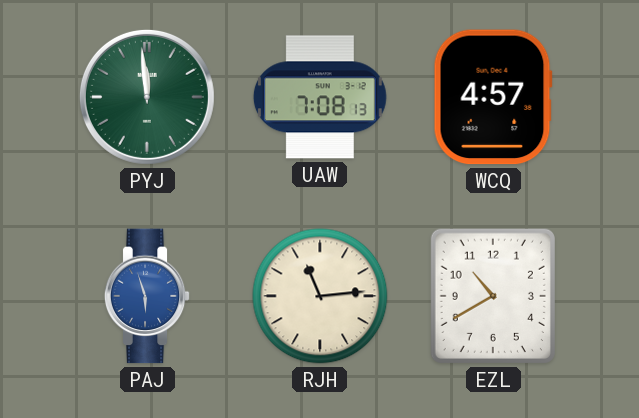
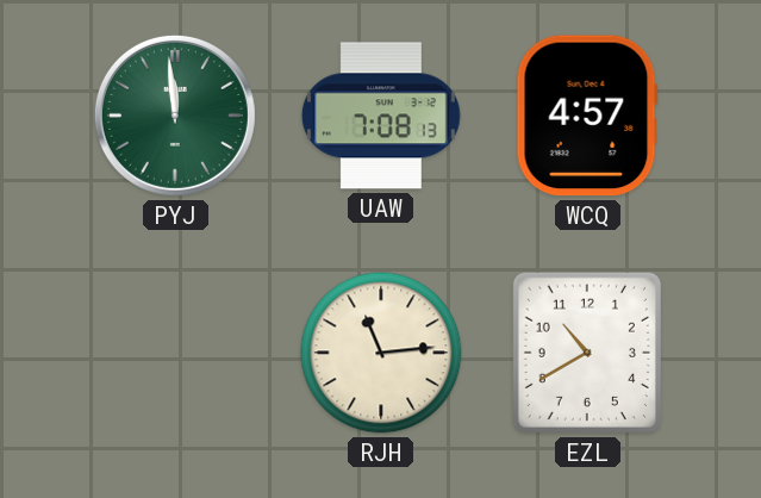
PAJ: 5:57 -> none
